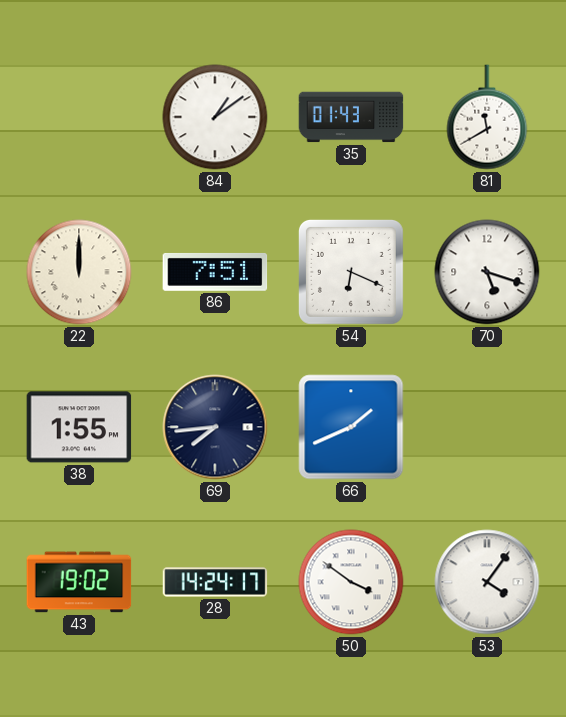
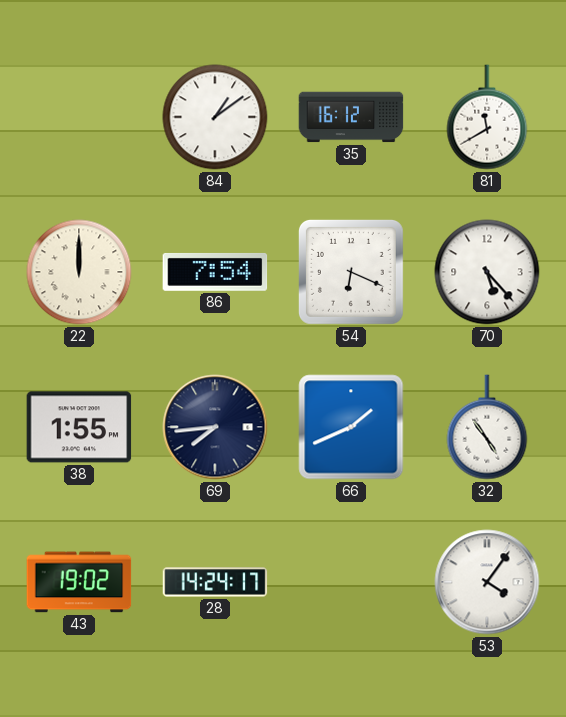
35: 01:43 -> 16:12
86: 7:51 -> 7:54
70: 5:18 -> 5:23
32: none -> 4:54
50: 3:51 -> none
